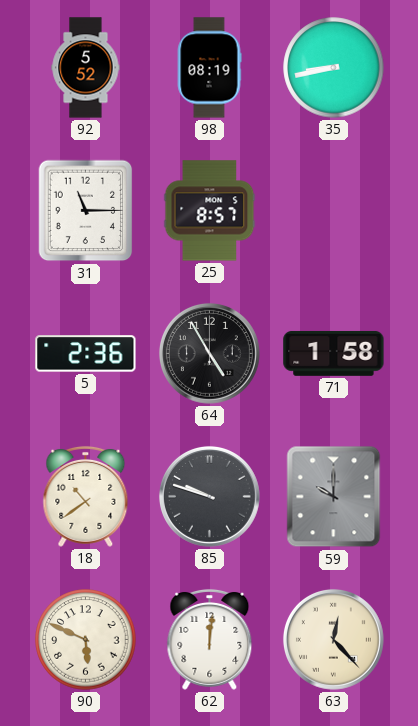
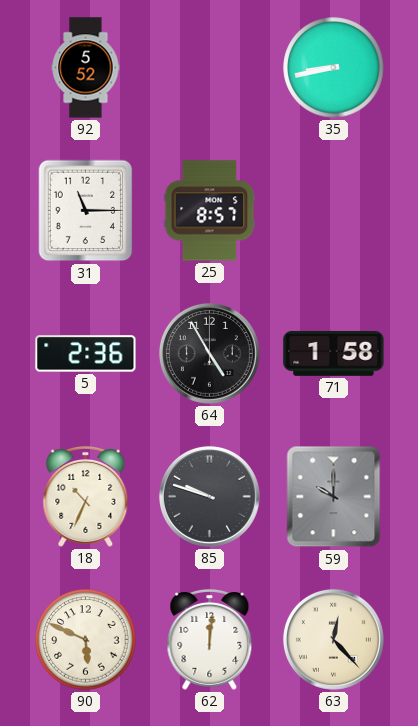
98: 08:19 -> none
18: 10:39 -> 10:34
